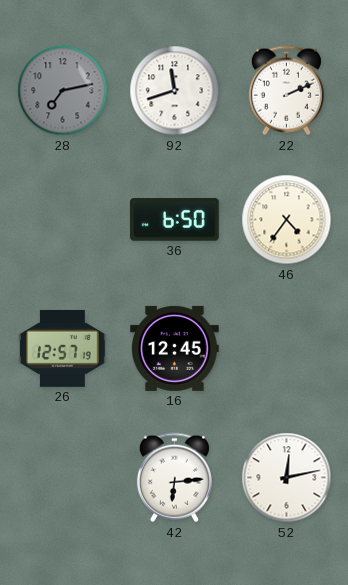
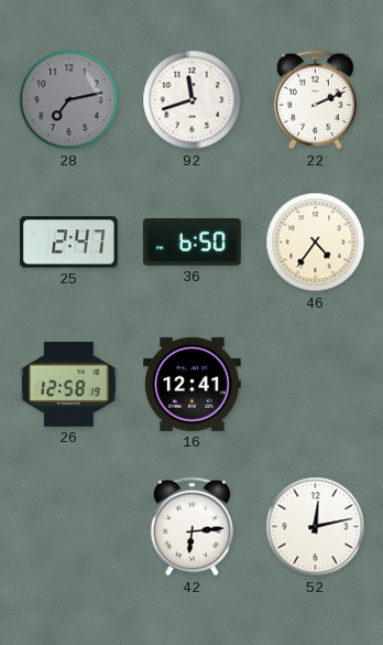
25: none -> 2:47
26: 12:57 -> 12:58
16: 12:45 -> 12:41
